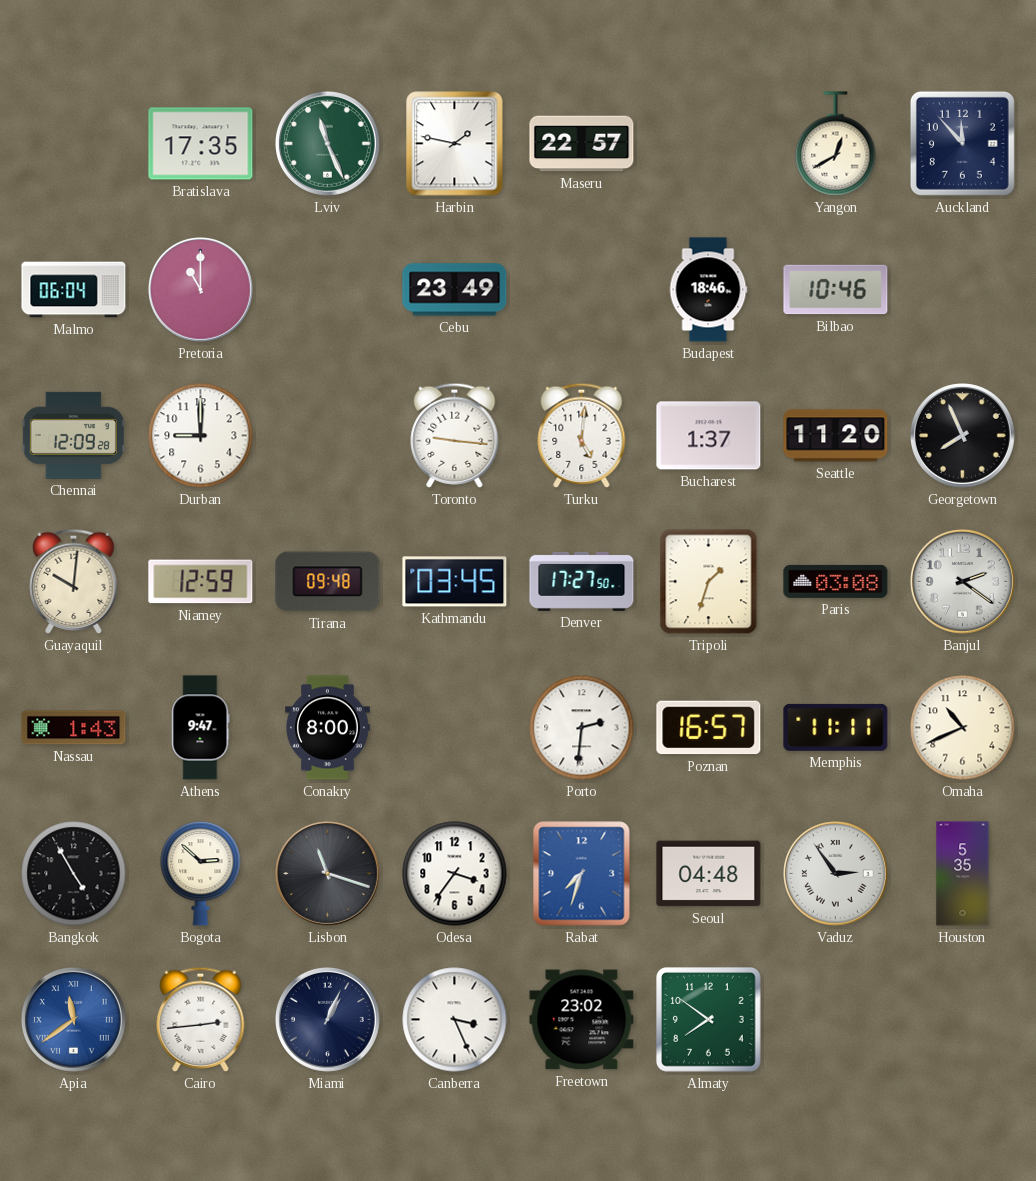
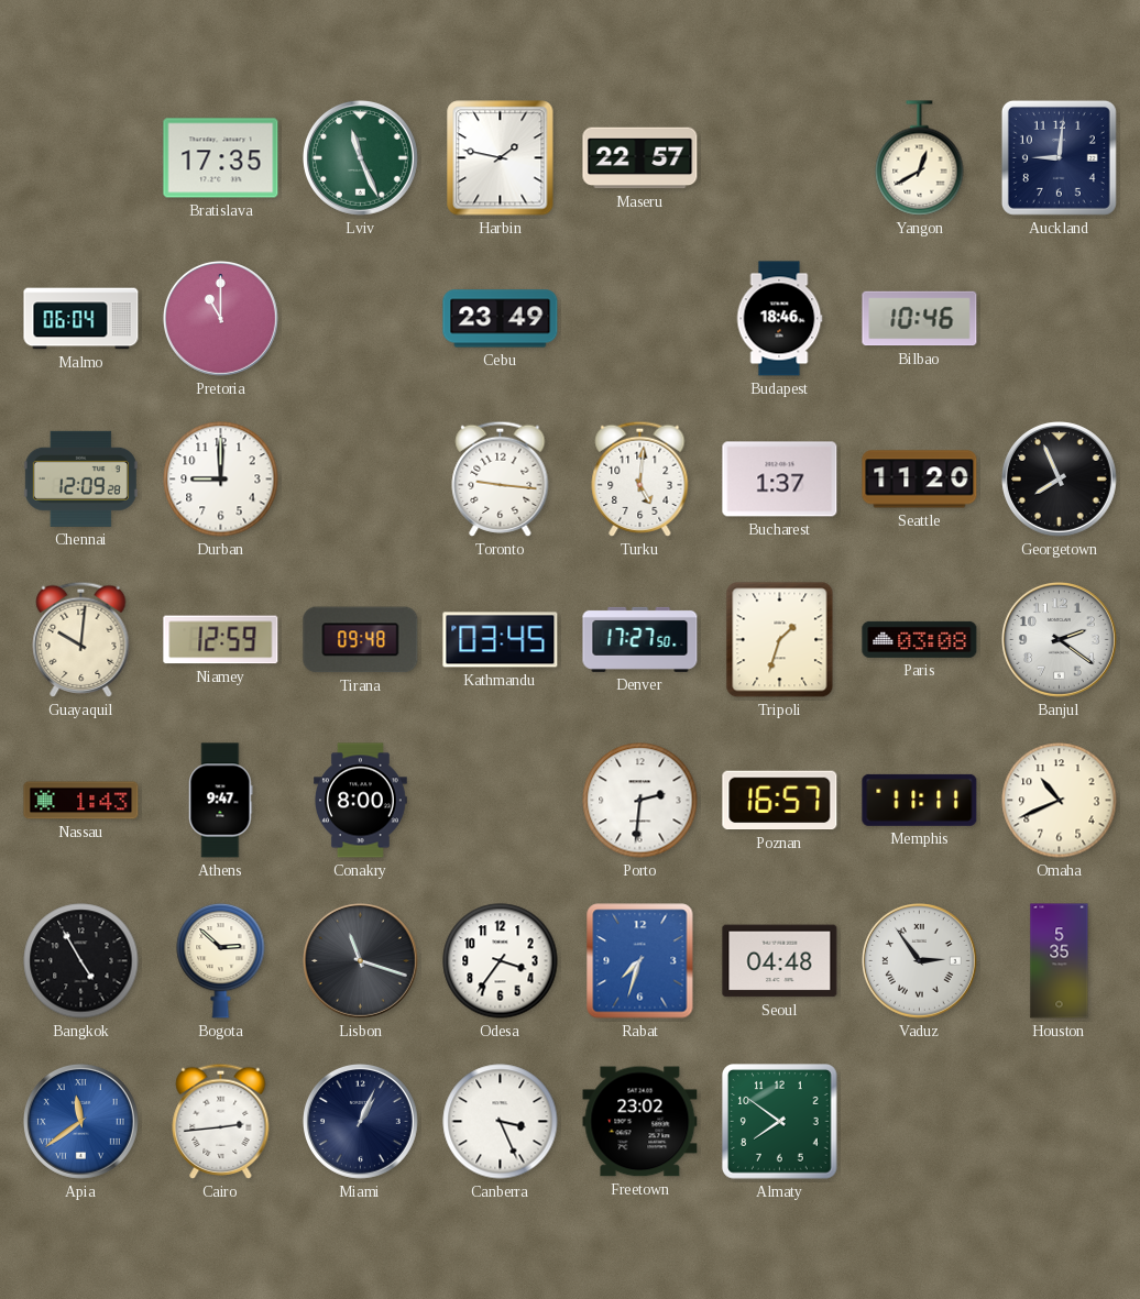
Auckland: 11:53 -> 9:01
